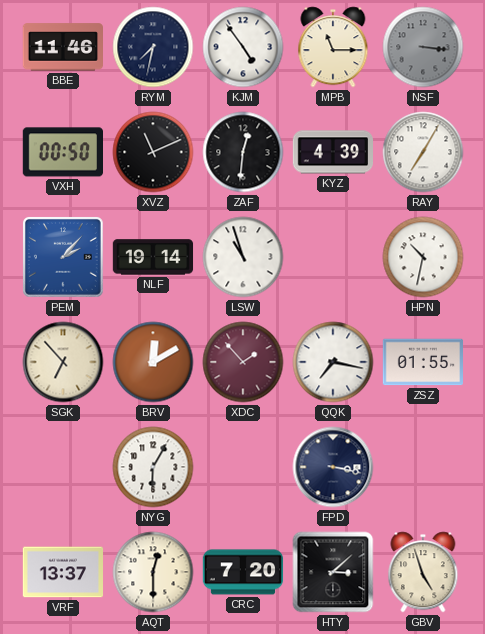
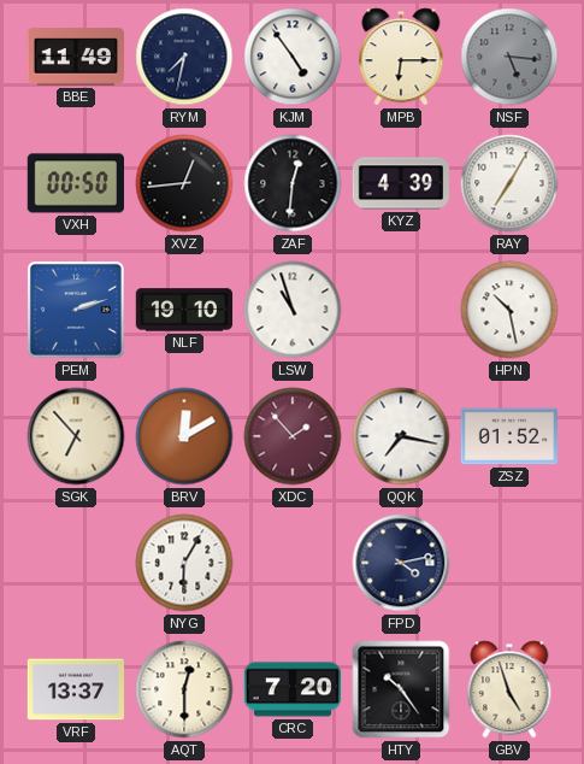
BBE: 11:46 -> 11:49
MPB: 11:15 -> 6:15
NSF: 3:16 -> 5:16
XVZ: 11:11 -> 12:44
PEM: 2:07 -> 2:12
NLF: 19:14 -> 19:10
HPN: 10:32 -> 10:28
ZSZ: 01:55 -> 01:52
FPD: 3:17 -> 4:13
HTY: 3:08 -> 10:24
